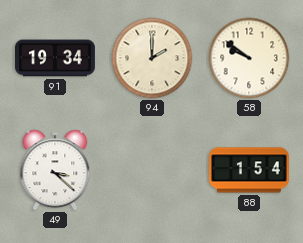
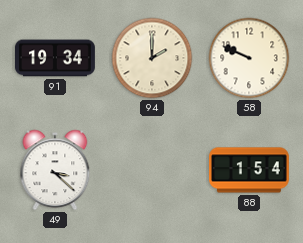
58: 9:51 -> 9:49
